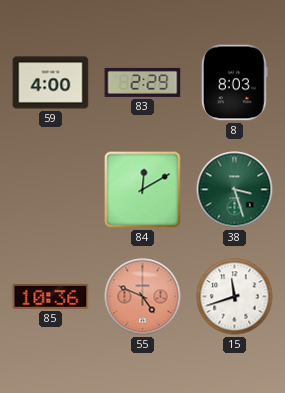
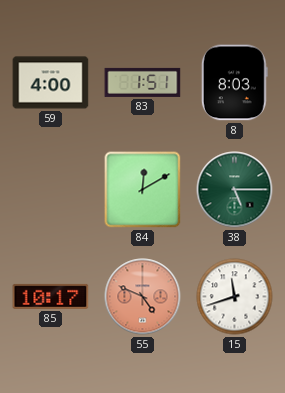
83: 2:29 -> 1:51
38: 3:27 -> 5:15
85: 10:36 -> 10:17
